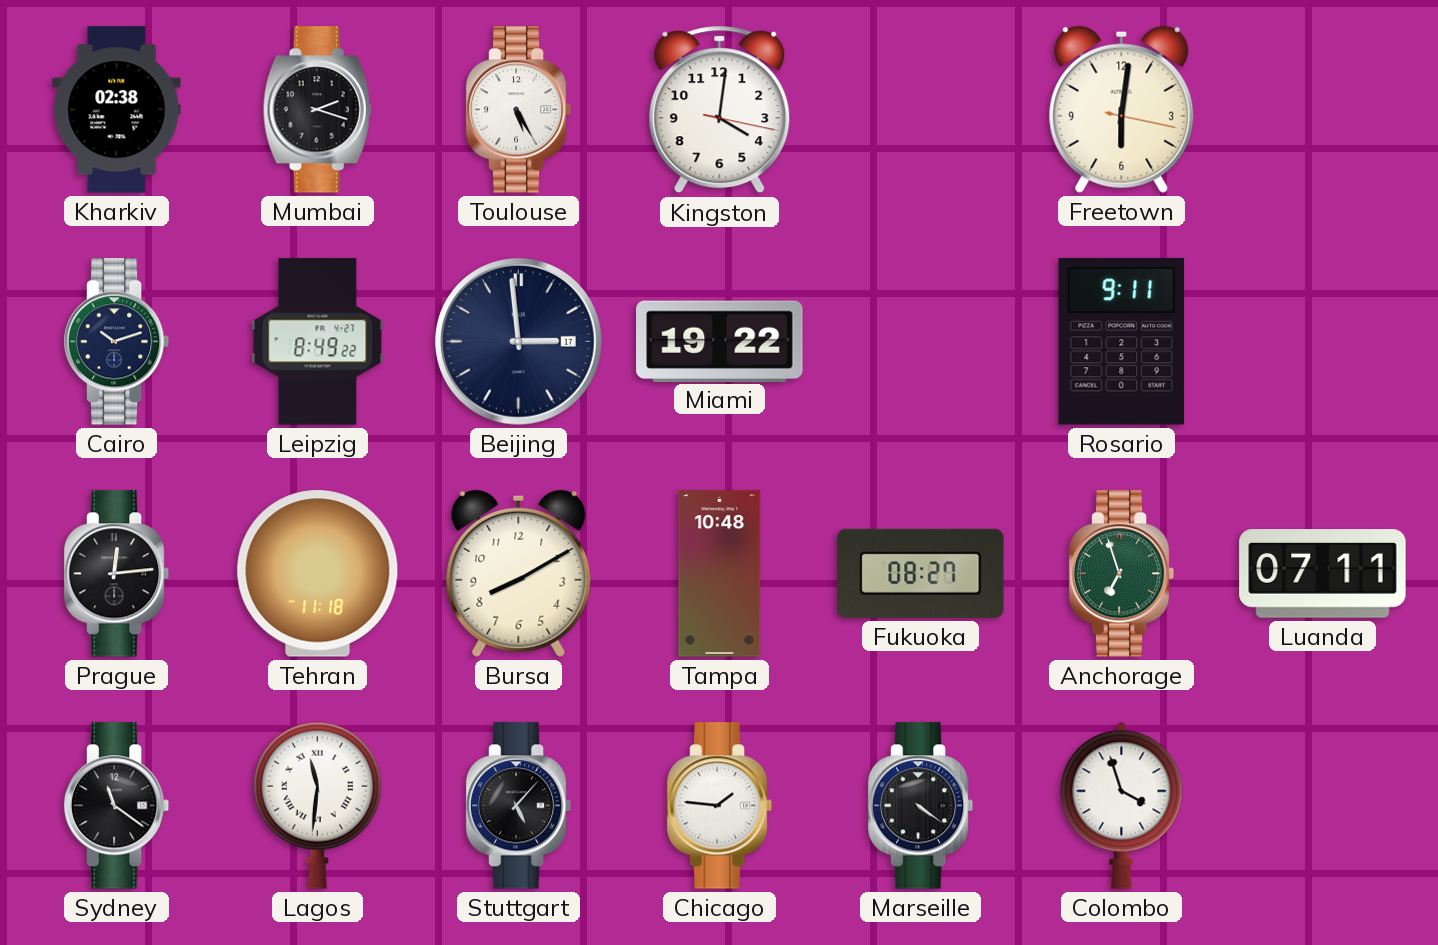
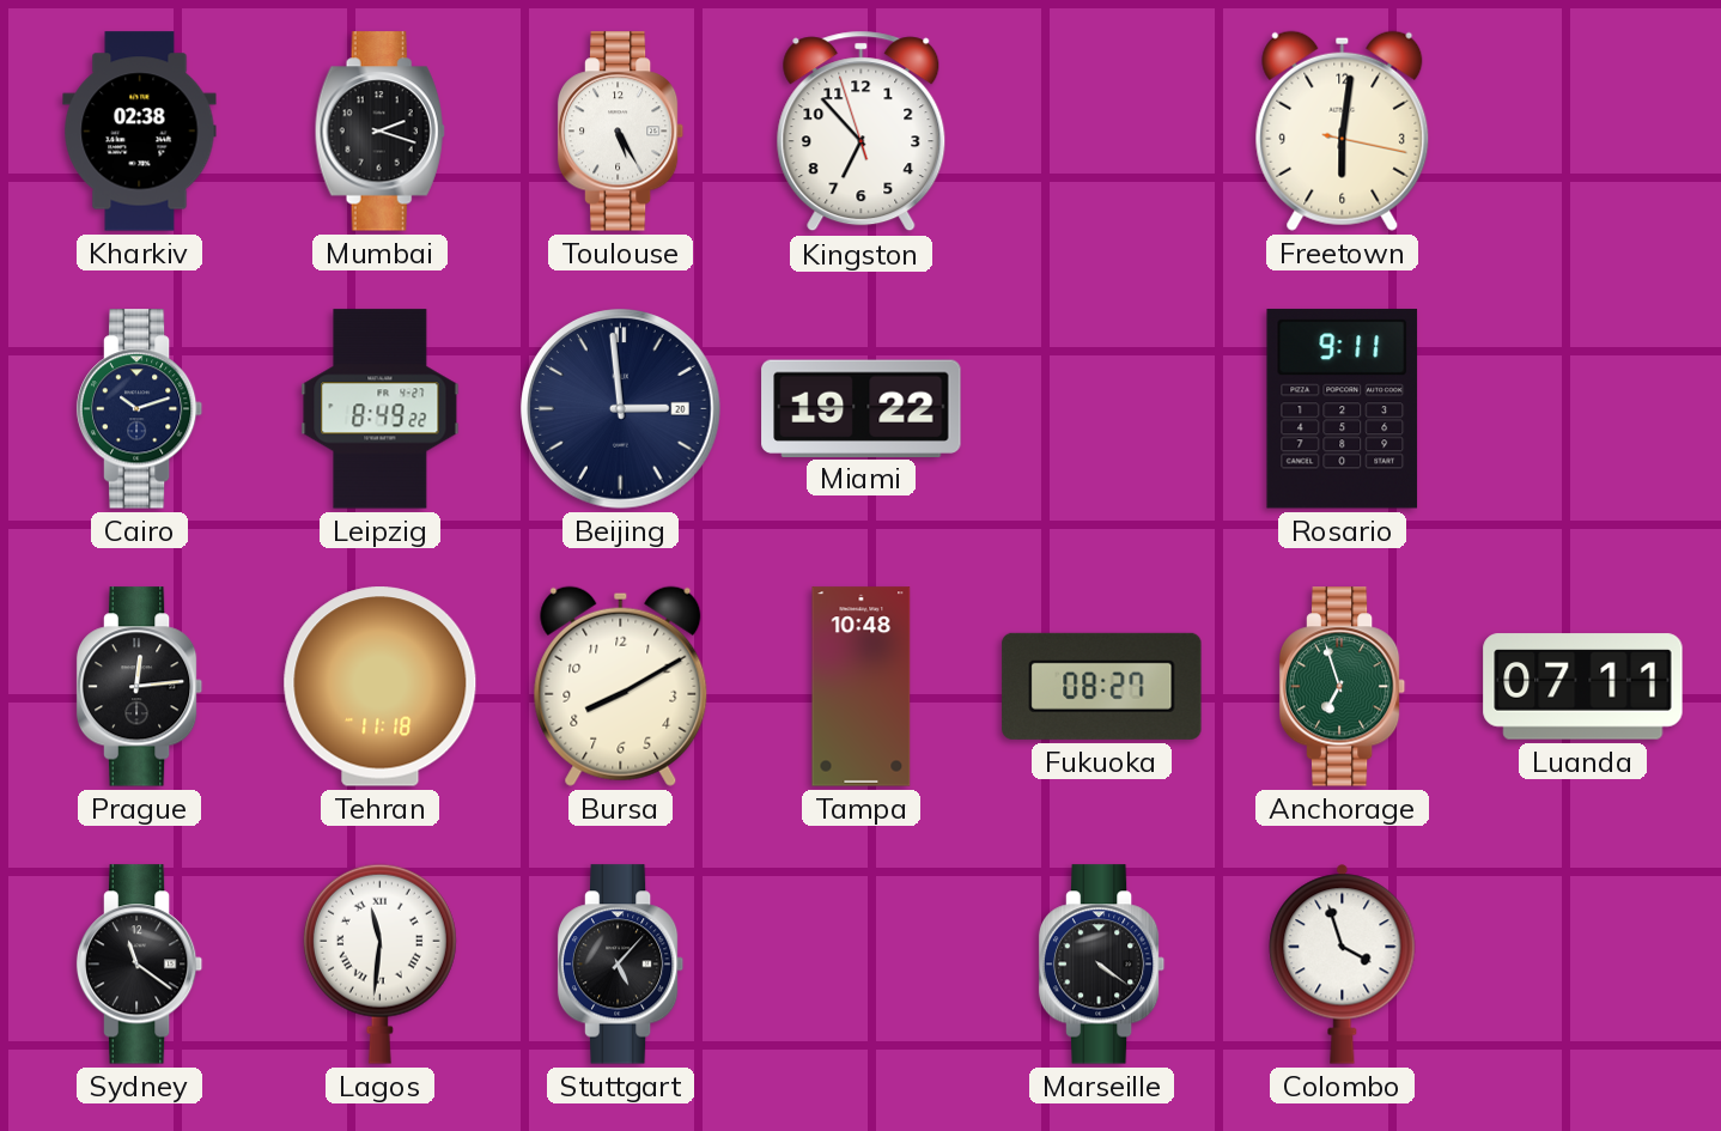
Kingston: 4:01 -> 6:52
Beijing date: 17 -> 20
Chicago: 1:46 -> none
